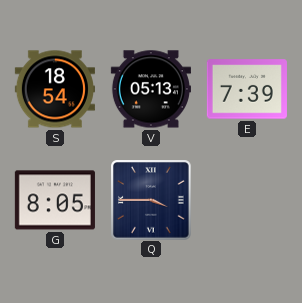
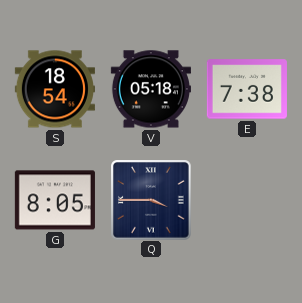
V: 05:13 -> 05:18
E: 7:39 -> 7:38
